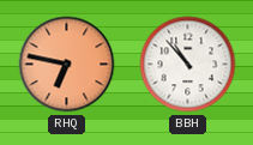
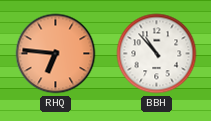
RHQ: 6:47 -> 6:46
